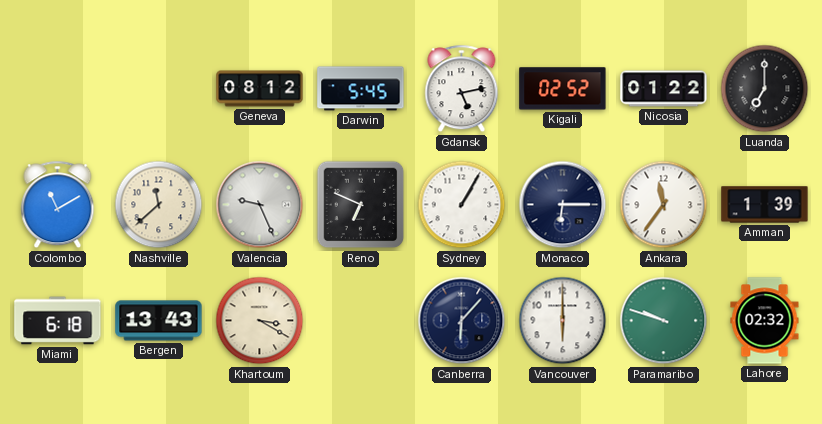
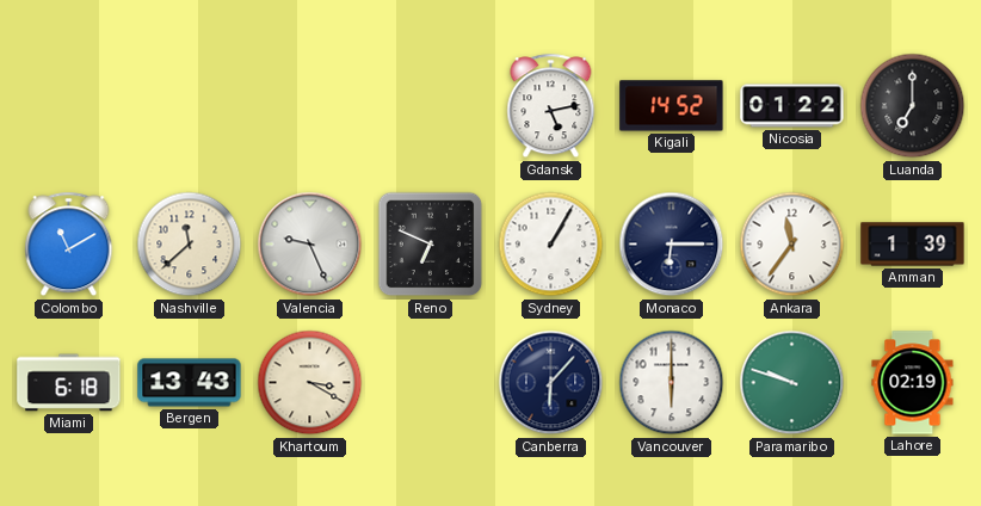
Geneva: 08:12 -> none
Darwin: 5:45 -> none
Kigali: 02:52 -> 14:52
Lahore: 02:32 -> 02:19
